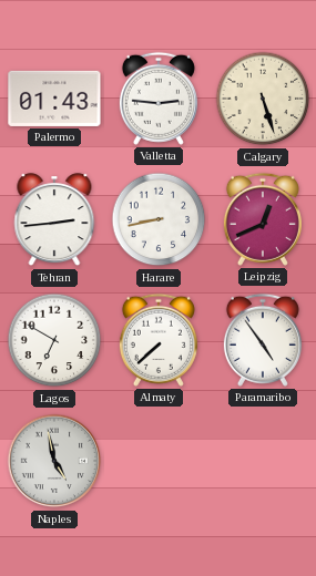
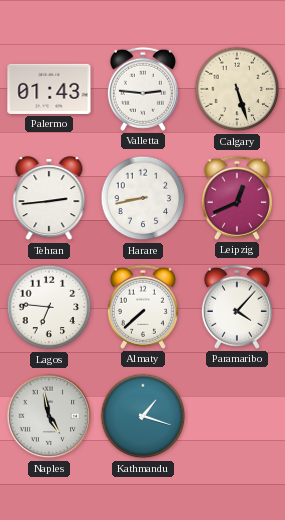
Lagos: 6:50 -> 6:46
Paramaribo: 4:54 -> 4:07
Kathmandu: none -> 1:18
